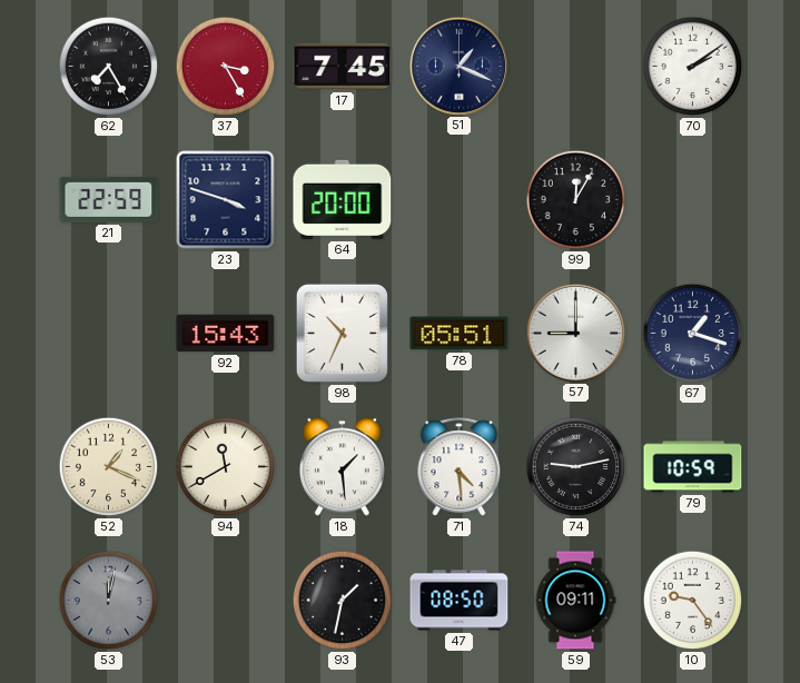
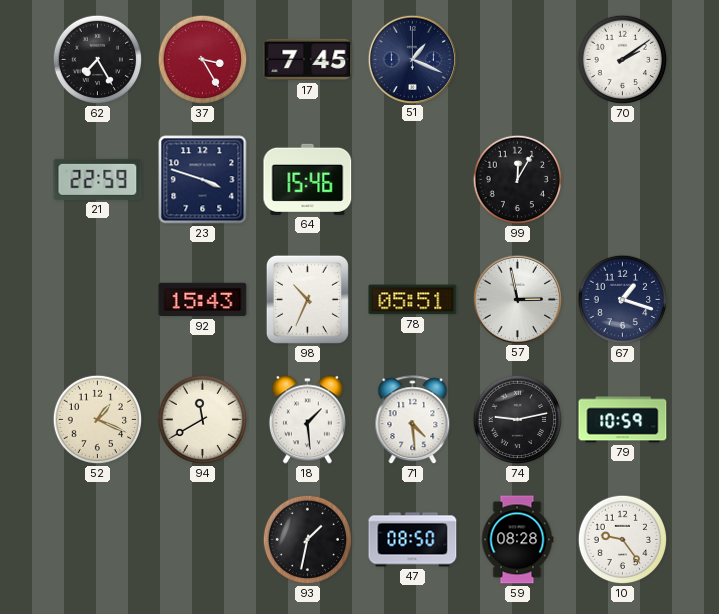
64: 20:00 -> 15:46
57: 9:00 -> 2:58
53: 12:02 -> none
59: 09:11 -> 08:28
